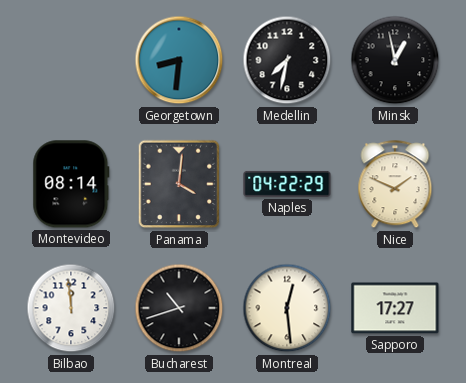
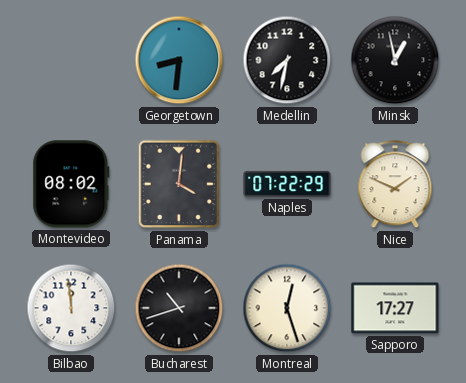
Montevideo: 08:14 -> 08:02
Naples: 04:22 -> 07:22
Montreal: 12:29 -> 12:27
